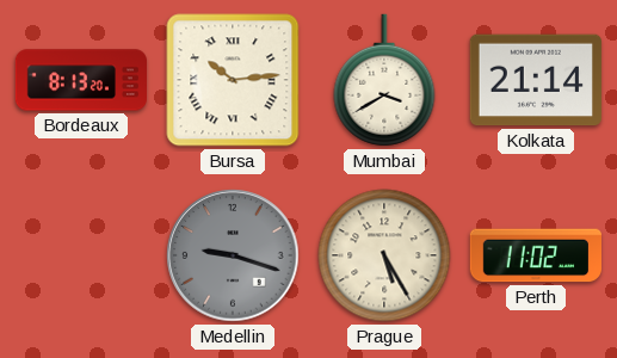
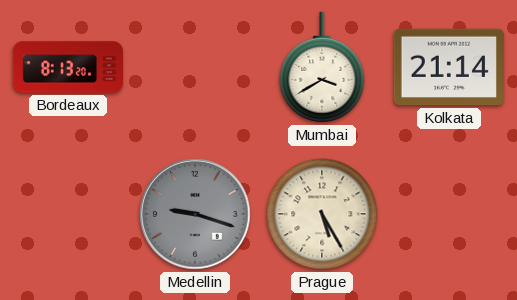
Bursa: 10:14 -> none
Perth: 11:02 -> none
